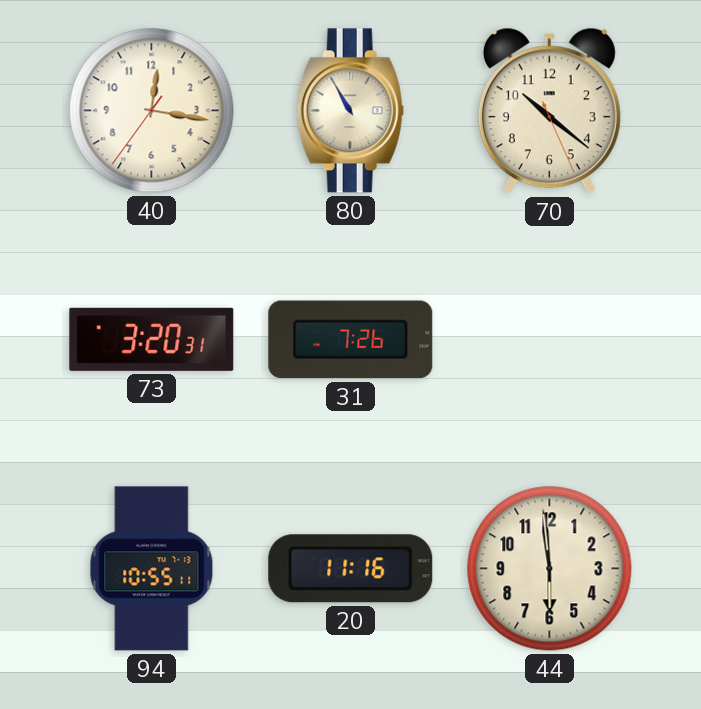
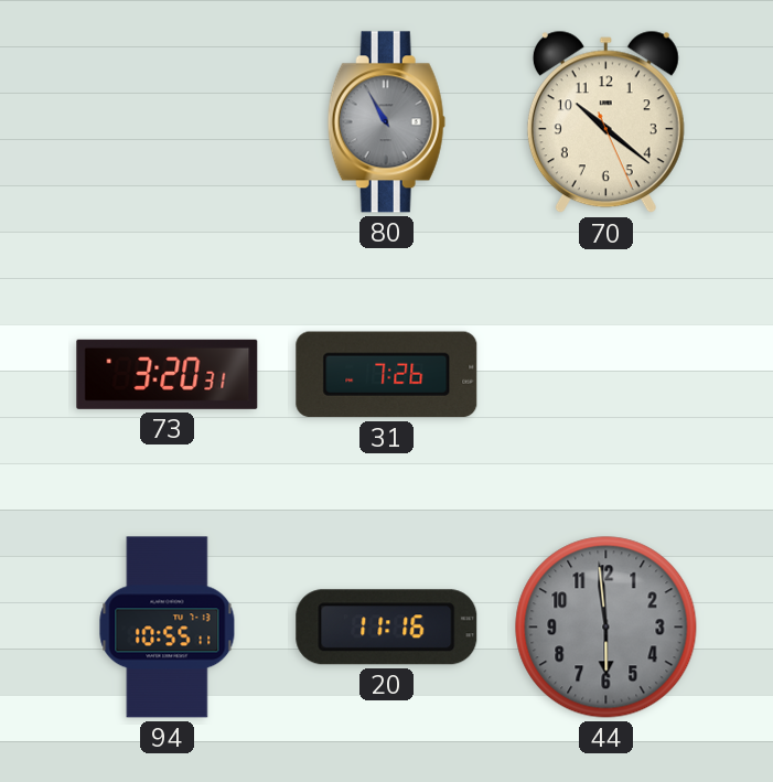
40: 12:16 -> none
80 dial: cream -> grey
44 dial: cream -> grey
